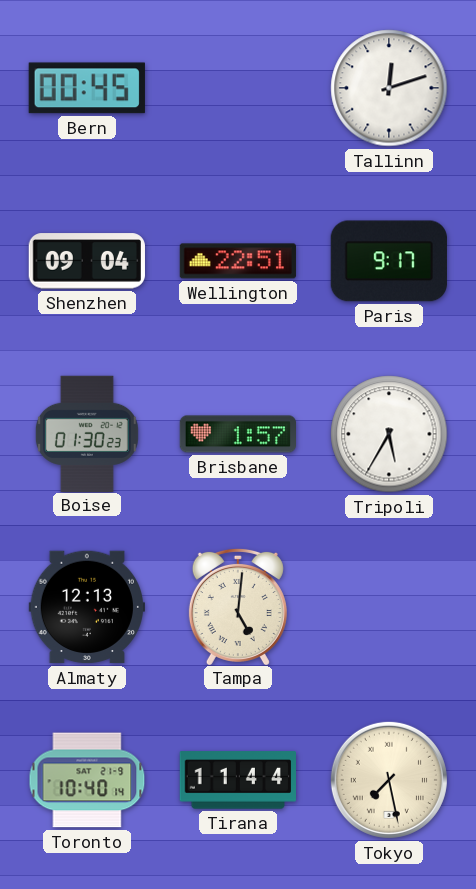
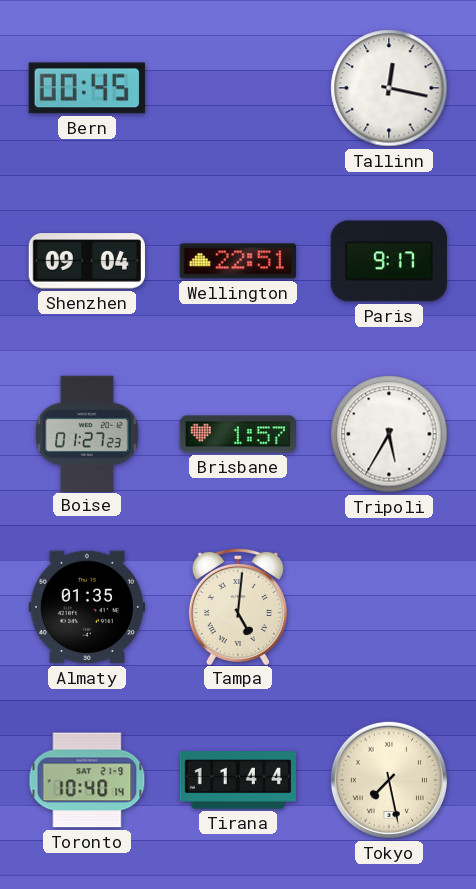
Tallinn: 12:12 -> 12:17
Boise: 01:30 -> 01:27
Almaty: 12:13 -> 01:35
